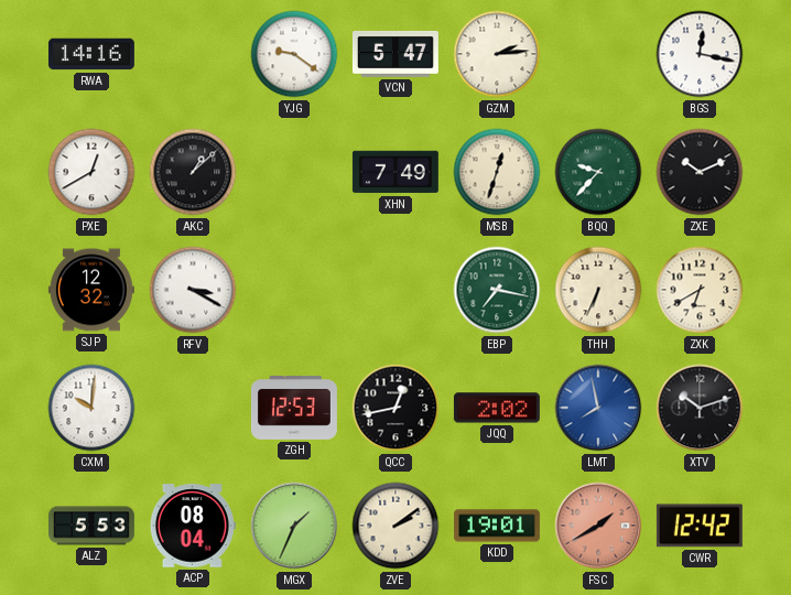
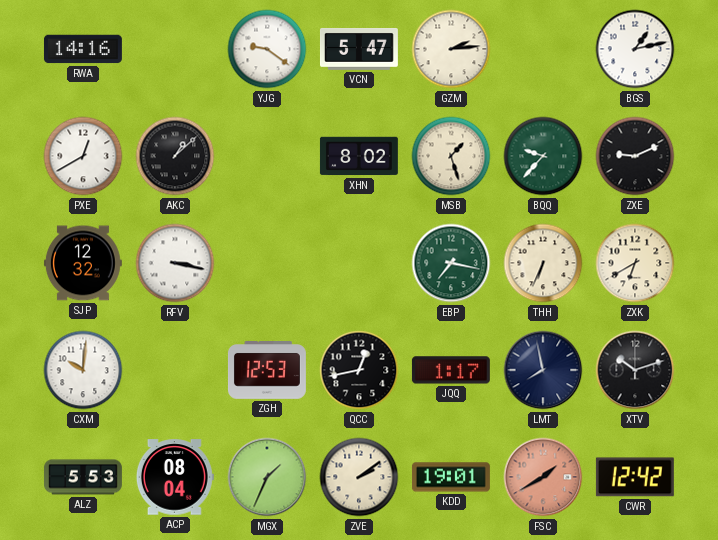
BGS: 12:17 -> 1:13
XHN: 7:49 -> 8:02
MSB: 12:33 -> 1:27
ZXE: 10:11 -> 9:11
RFV: 3:20 -> 3:17
JQQ: 2:02 -> 1:17
LMT dial: blue -> navy
